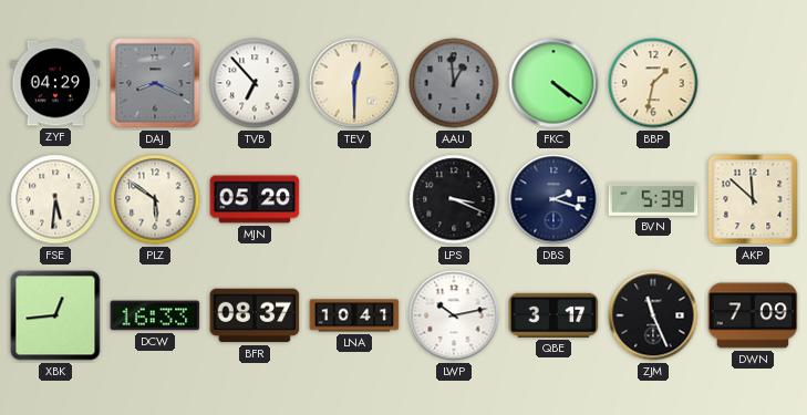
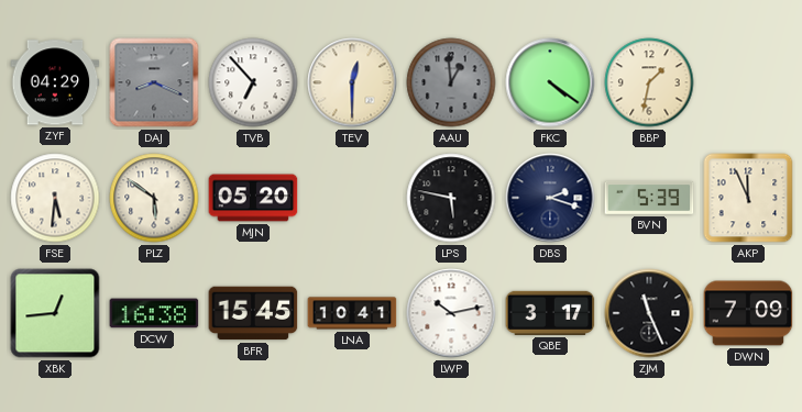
LPS: 3:19 -> 5:47
AKP: 11:52 -> 11:56
DCW: 16:33 -> 16:38
BFR: 08:37 -> 15:45
